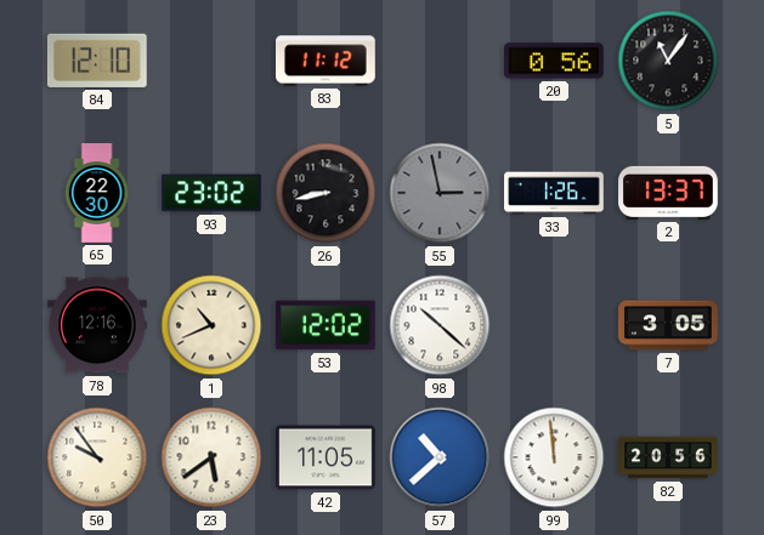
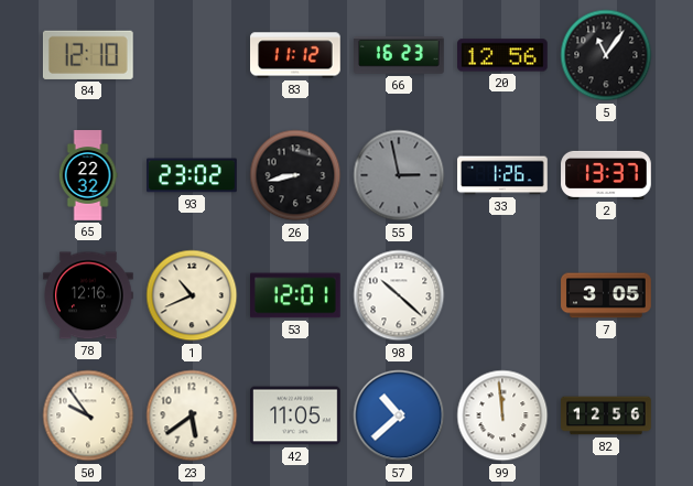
66: none -> 16:23
20: 0:56 -> 12:56
65: 22:30 -> 22:32
53: 12:02 -> 12:01
82: 20:56 -> 12:56
